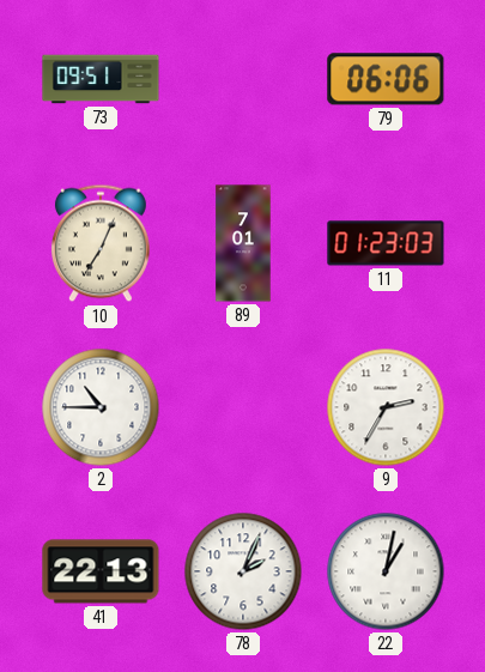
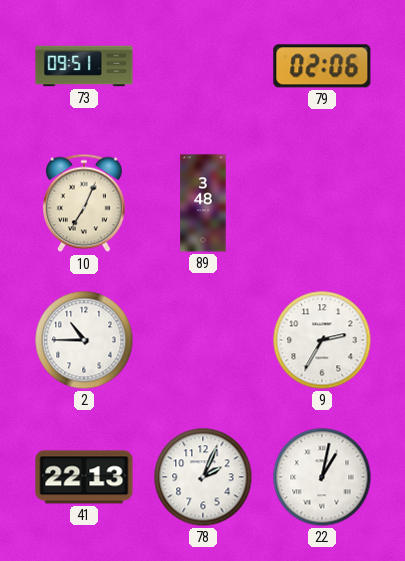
79: 06:06 -> 02:06
89: 7:01 -> 3:48
11: 01:23 -> none
